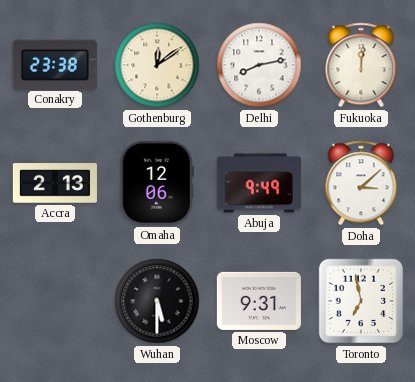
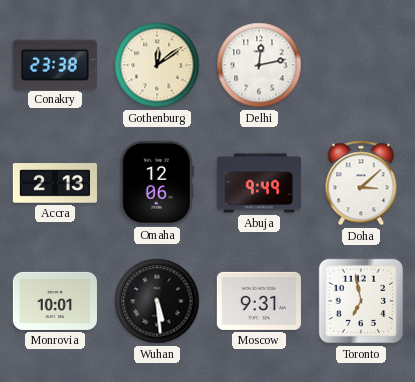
Delhi: 8:13 -> 12:13
Fukuoka: 12:01 -> none
Monrovia: none -> 10:01
Wuhan: 5:30 -> 5:29
